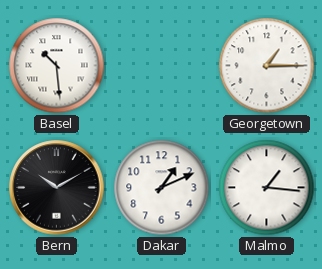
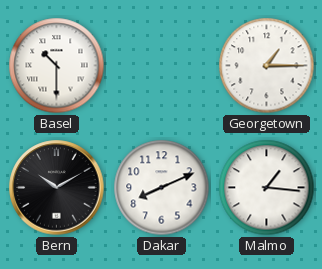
Basel: 10:29 -> 10:30
Dakar: 1:11 -> 8:11
